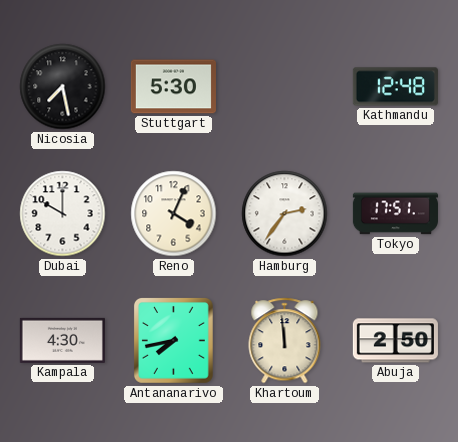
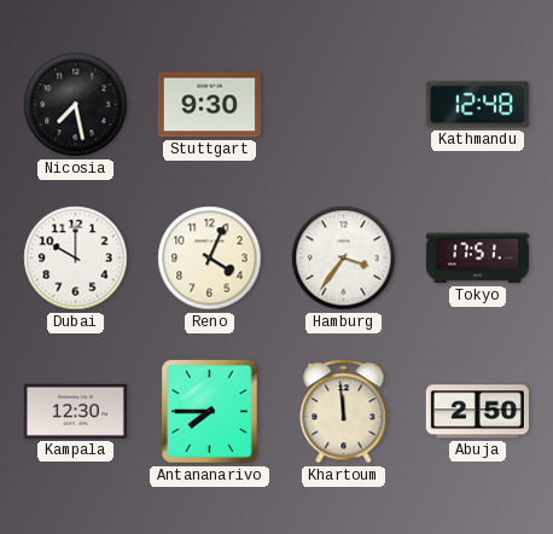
Stuttgart: 5:30 -> 9:30
Hamburg: 2:36 -> 3:36
Kampala: 4:30 -> 12:30
Antananarivo: 7:43 -> 7:45
